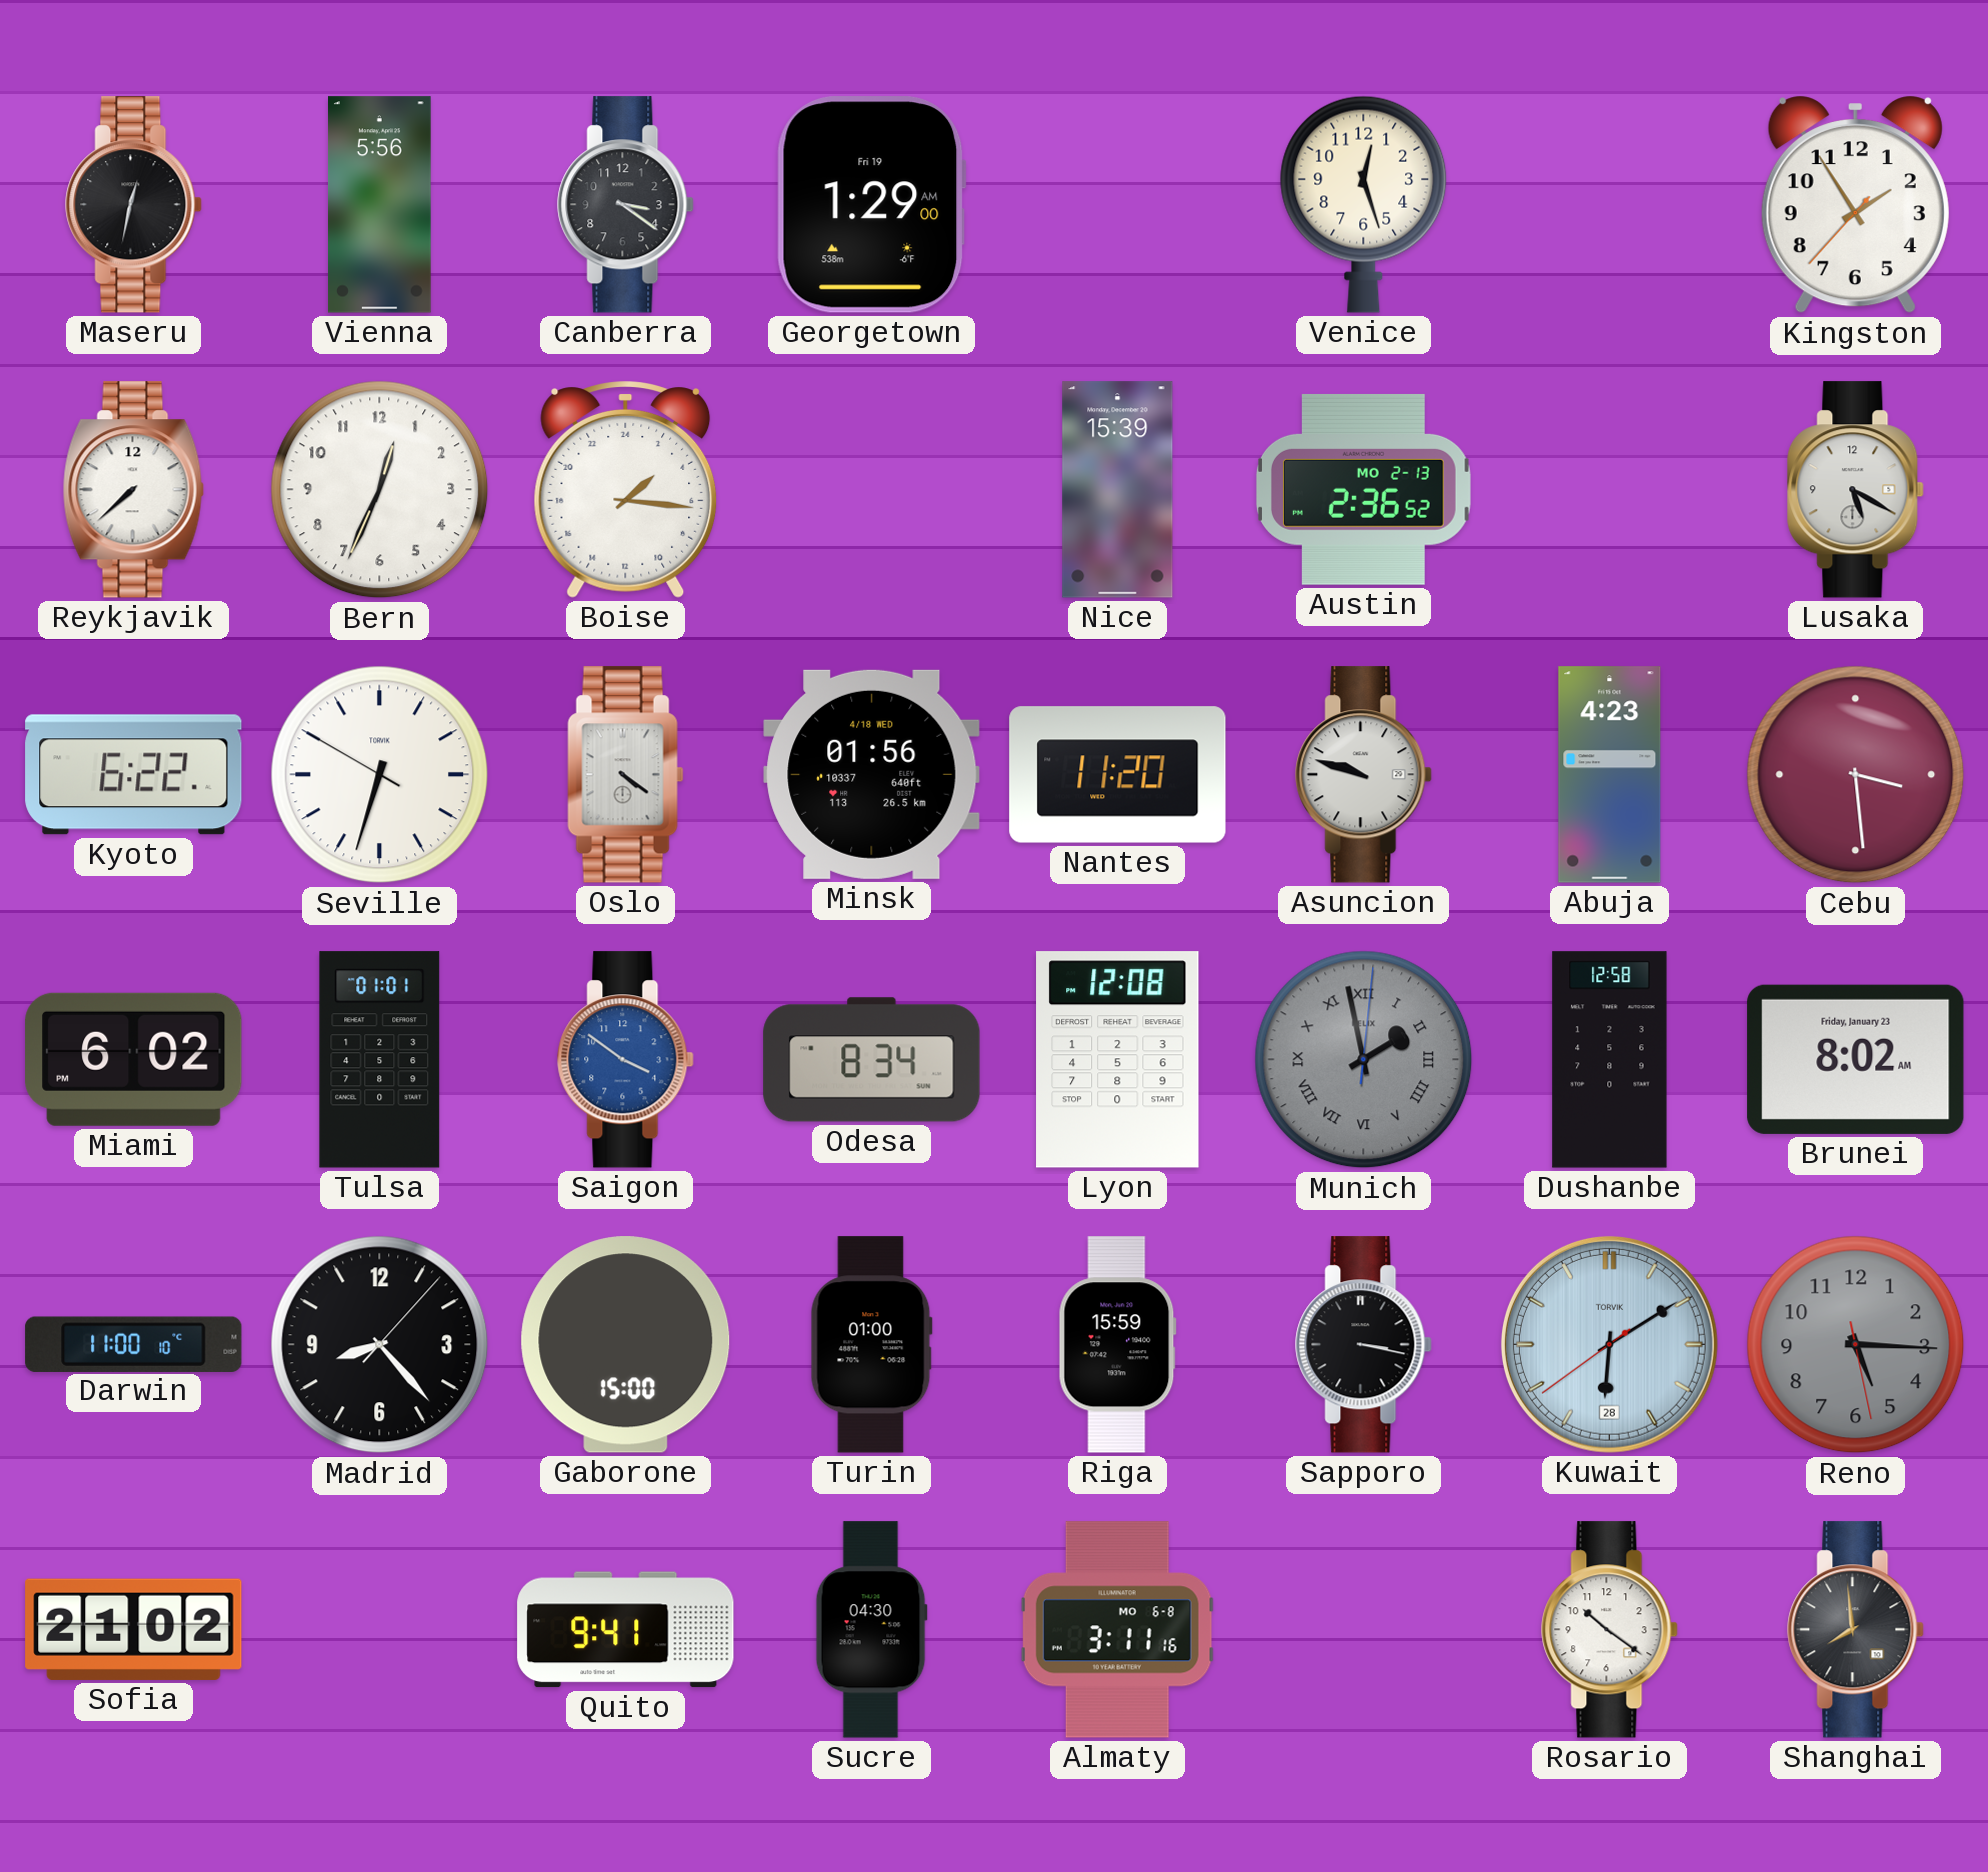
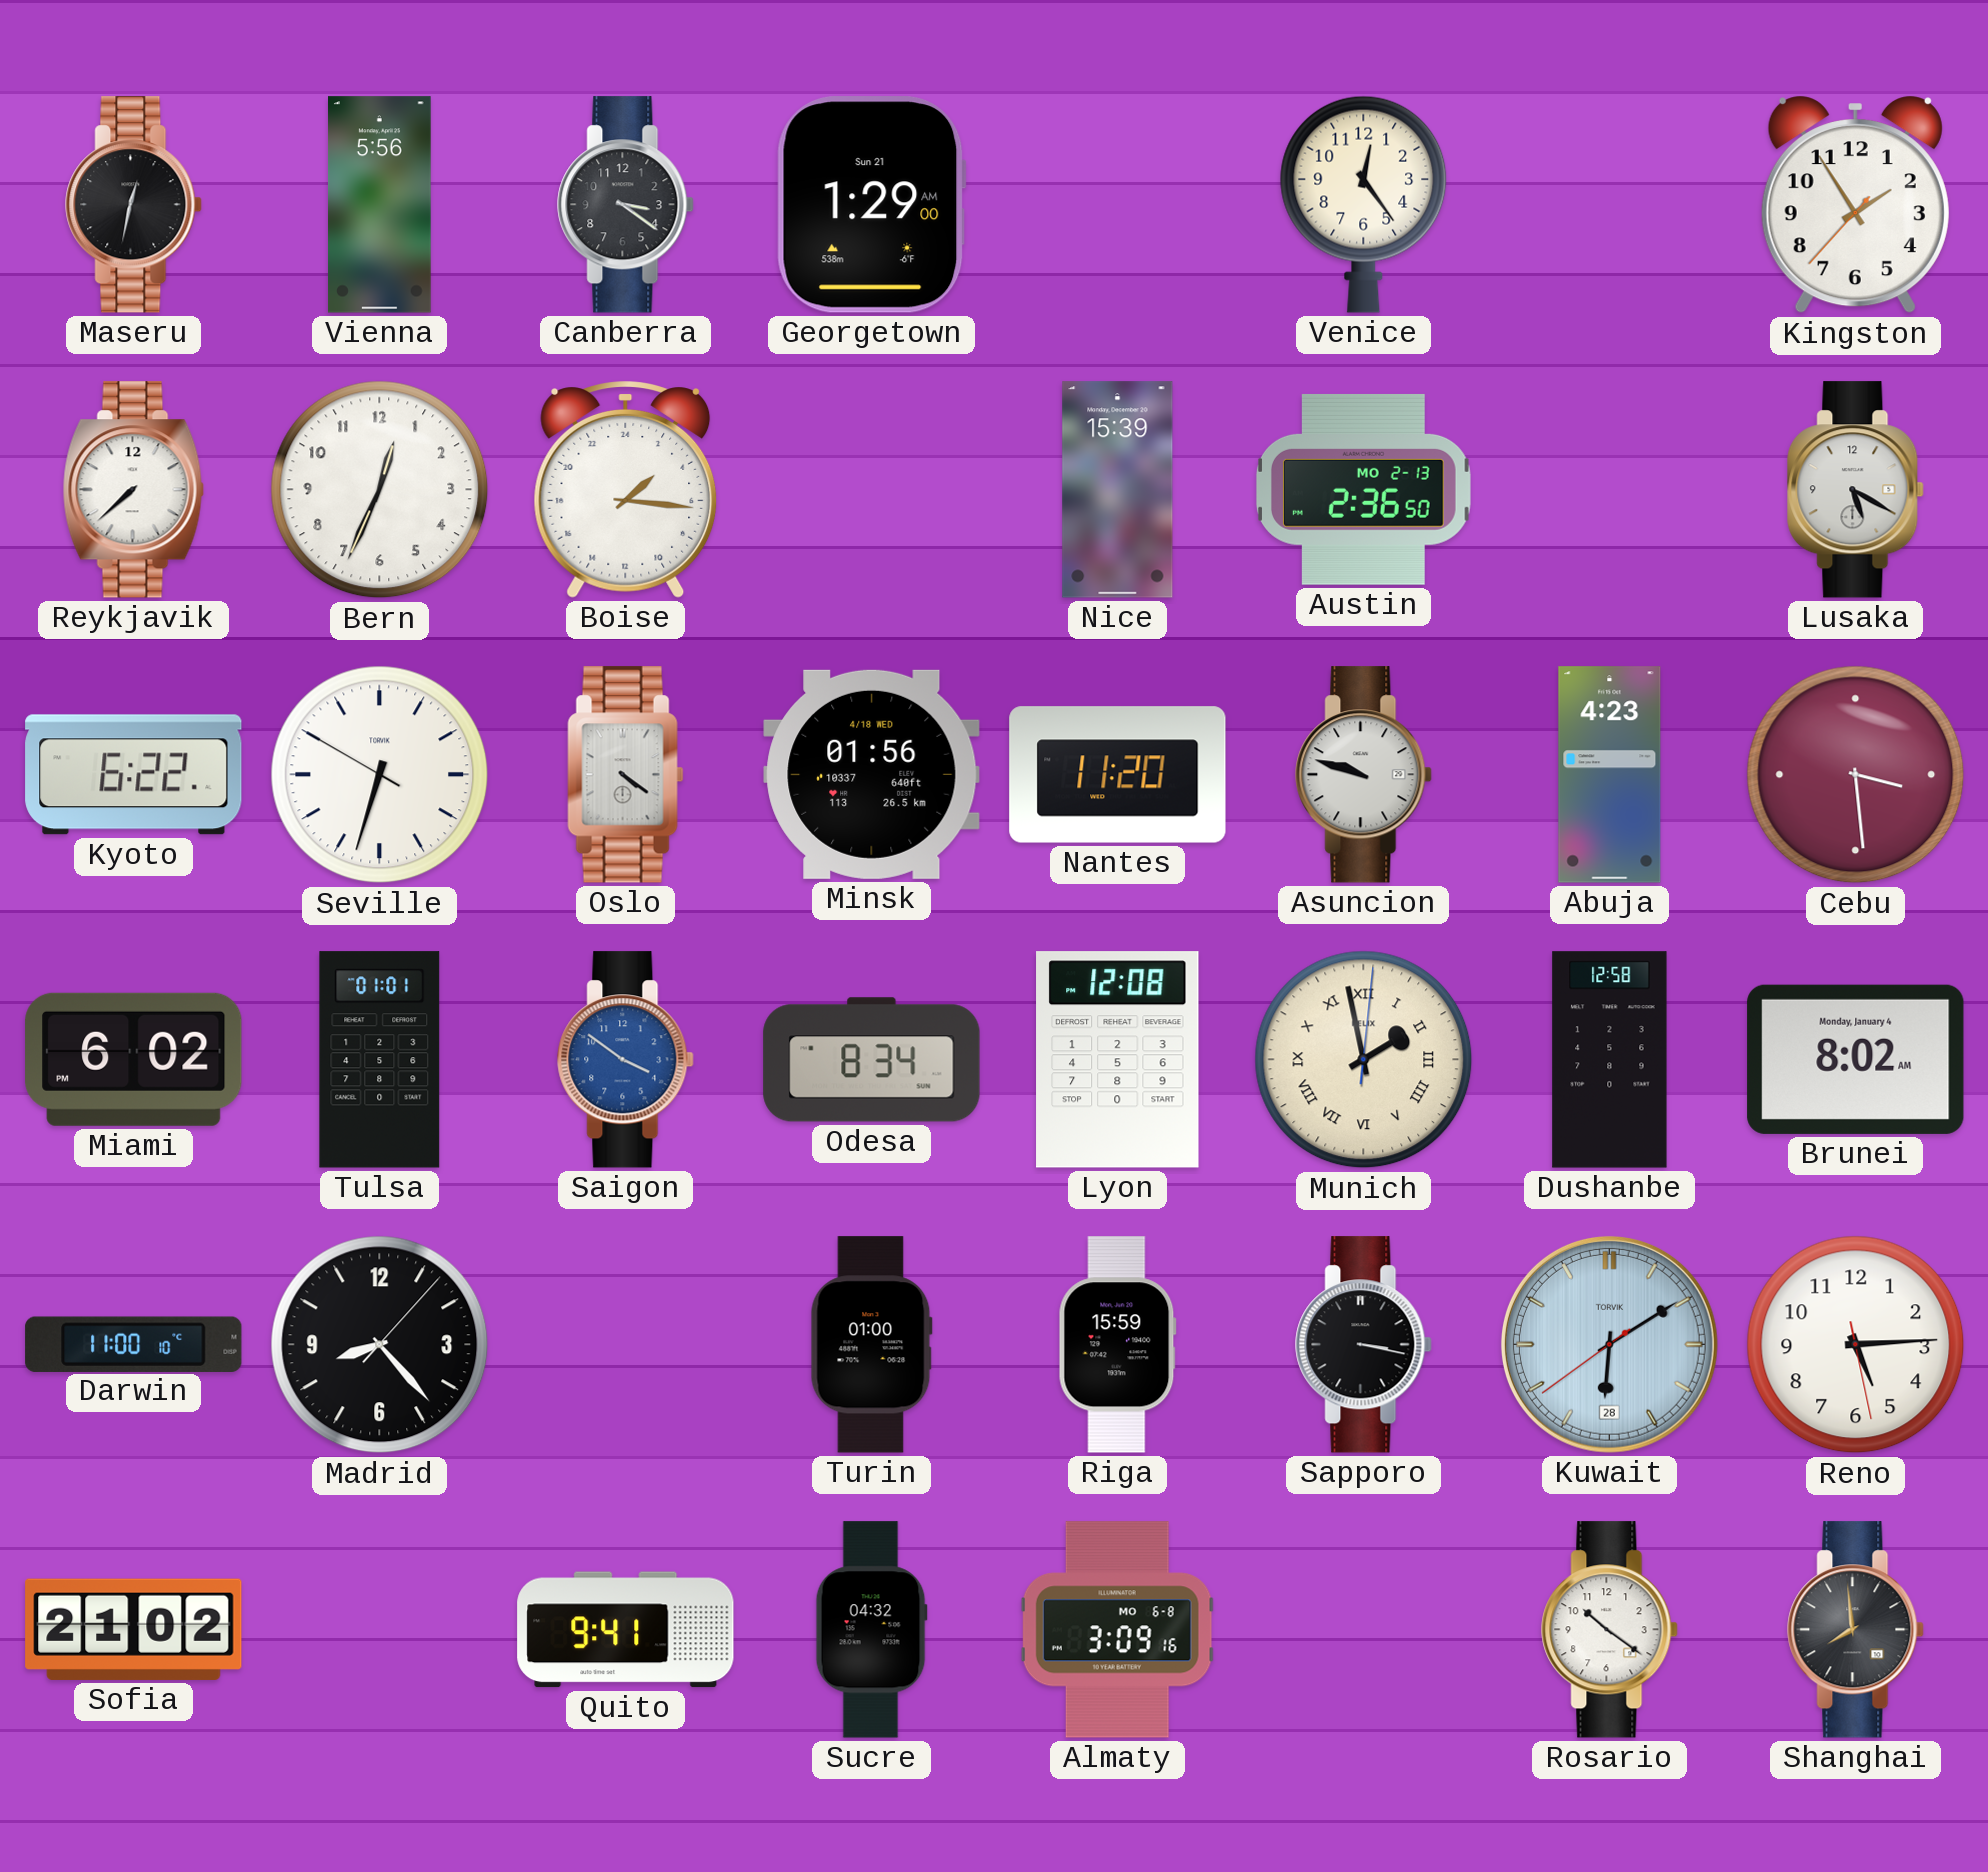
Georgetown date: Fri 19 -> Sun 21
Venice: 12:27 -> 12:24
Austin: 2:36:52 -> 2:36:50
Munich dial: grey -> cream
Brunei date: Friday, January 23 -> Monday, January 4
Gaborone: 15:00 -> none
Reno: 5:15 -> 5:14
Reno dial: grey -> white
Sucre: 04:30 -> 04:32
Almaty: 3:11 -> 3:09
